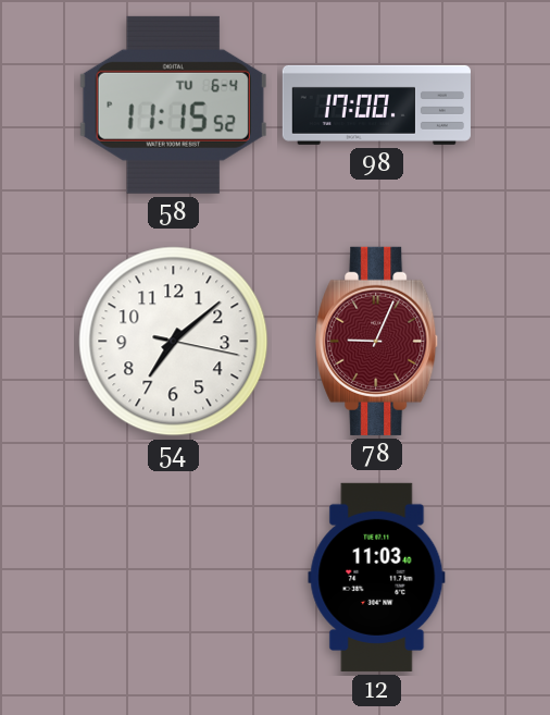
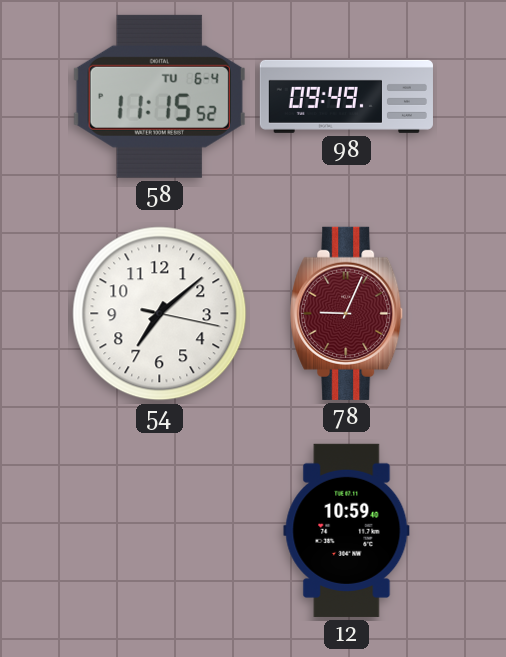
98: 17:00 -> 09:49
12: 11:03 -> 10:59
